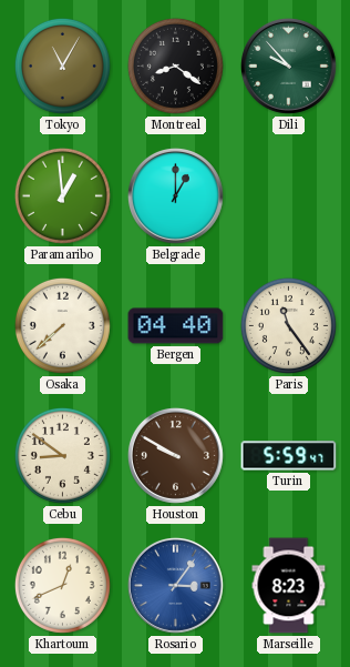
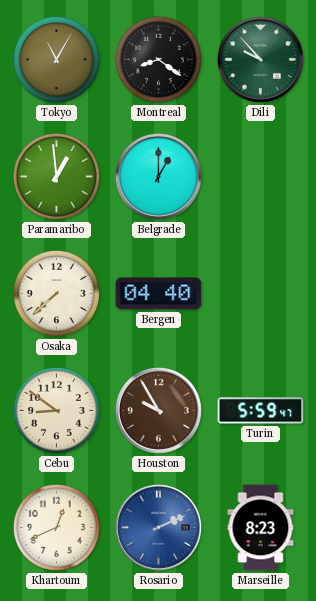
Paris: 11:24 -> none
Houston: 9:50 -> 9:55
Rosario: 3:06 -> 2:11
